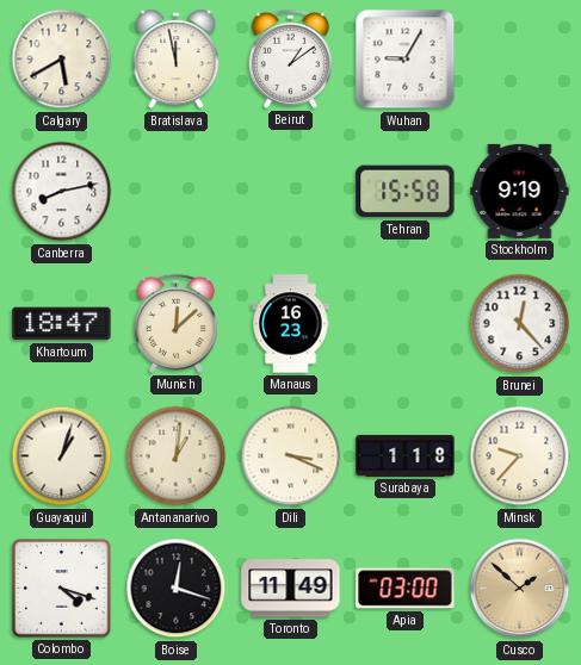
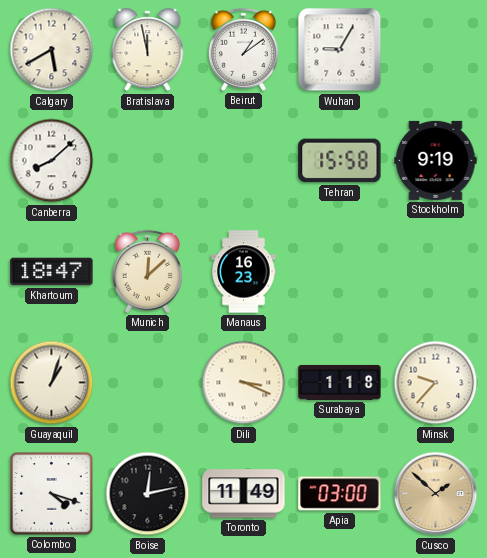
Canberra: 8:13 -> 8:08
Brunei: 12:23 -> none
Antananarivo: 1:01 -> none
Boise: 12:18 -> 12:13
